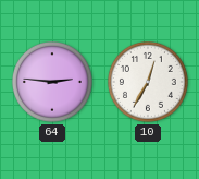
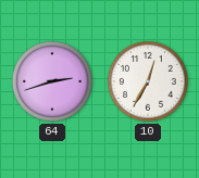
64: 2:46 -> 2:42
